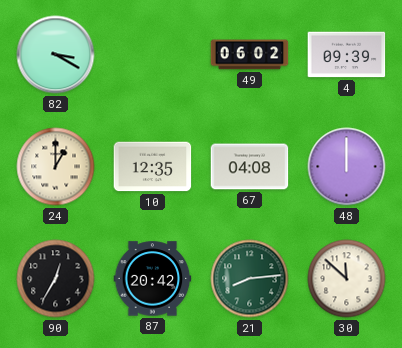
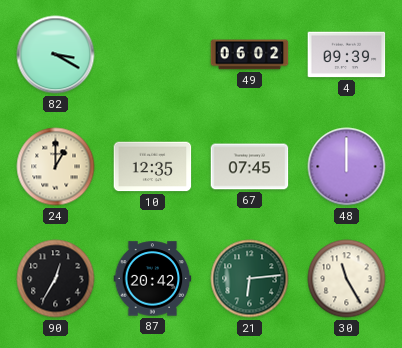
67: 04:08 -> 07:45
21: 8:14 -> 6:14
30: 11:52 -> 11:25
